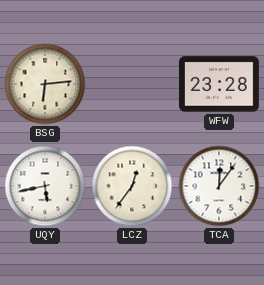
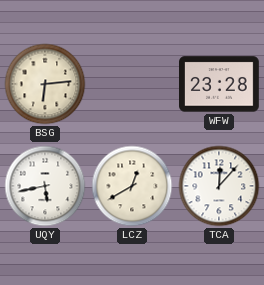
LCZ: 12:36 -> 12:40
TCA: 12:06 -> 12:07
